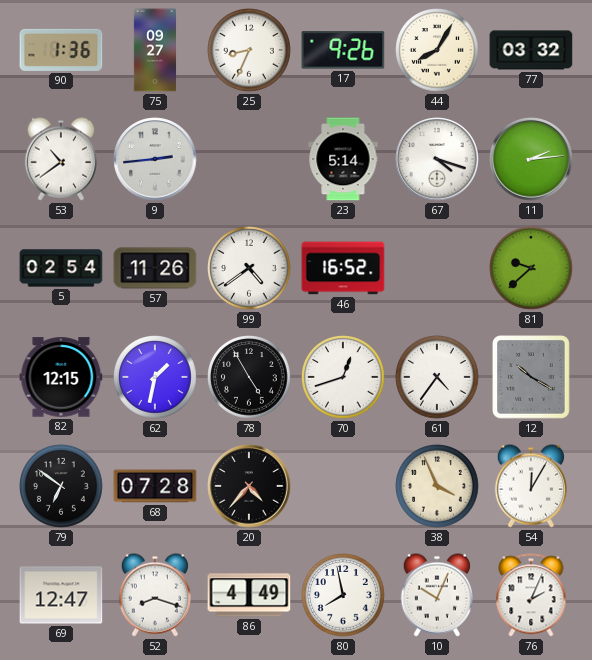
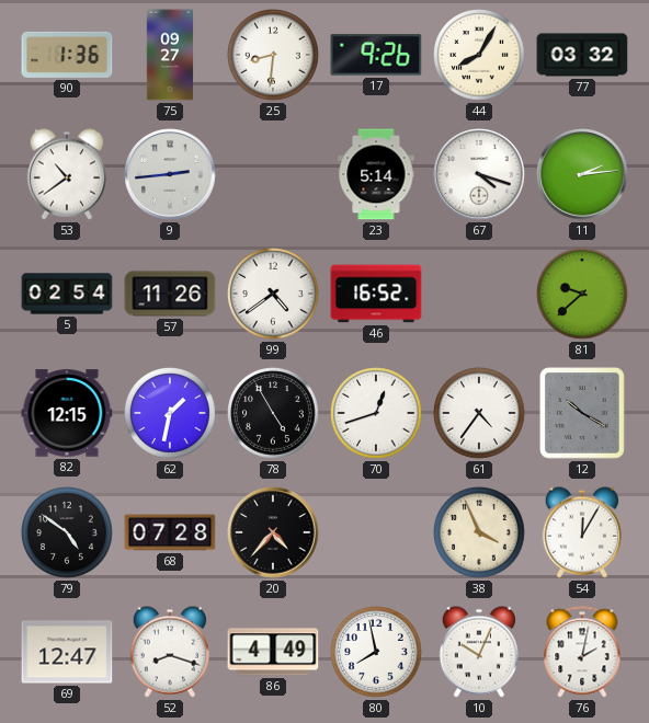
25: 8:34 -> 8:31
79: 6:51 -> 4:51
76: 2:04 -> 2:02
